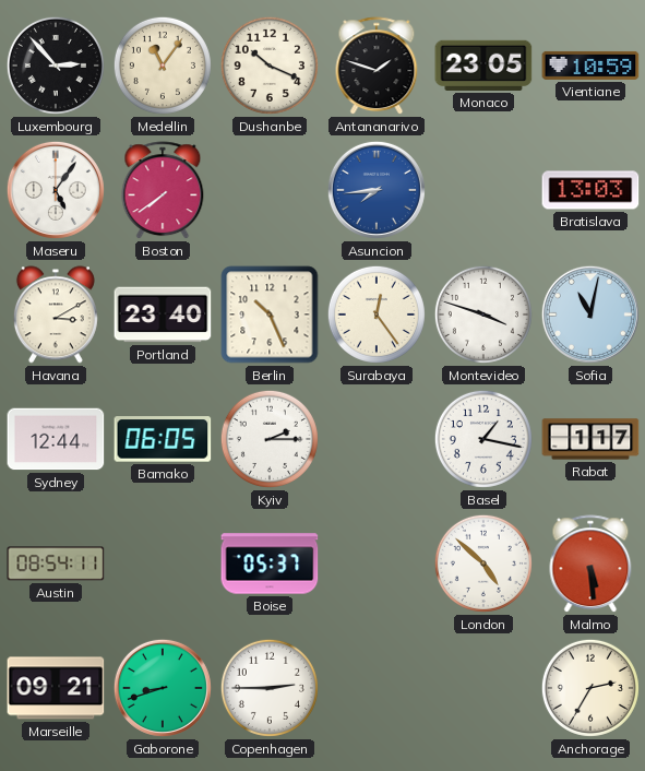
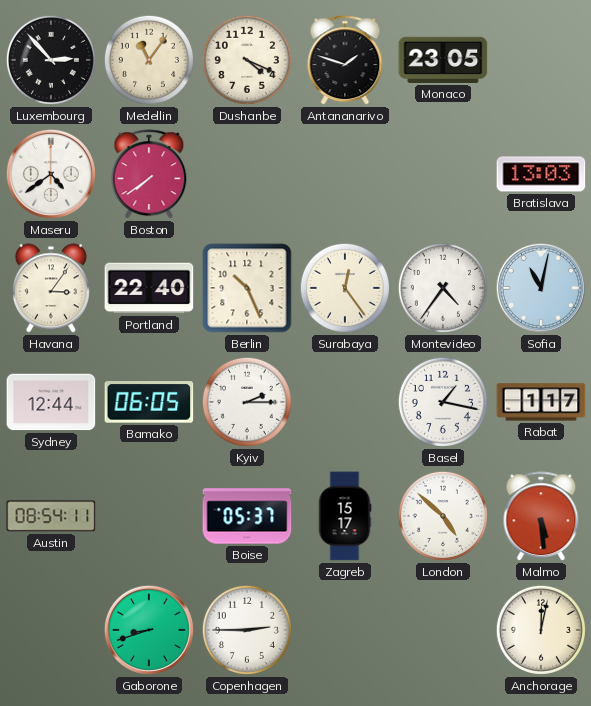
Dushanbe: 10:19 -> 4:19
Vientiane: 10:59 -> none
Maseru: 5:06 -> 4:39
Asuncion: 7:44 -> none
Havana: 3:10 -> 3:06
Portland: 23:40 -> 22:40
Montevideo: 3:48 -> 4:36
Zagreb: none -> 15:17
Marseille: 09:21 -> none
Anchorage: 2:35 -> 12:02
